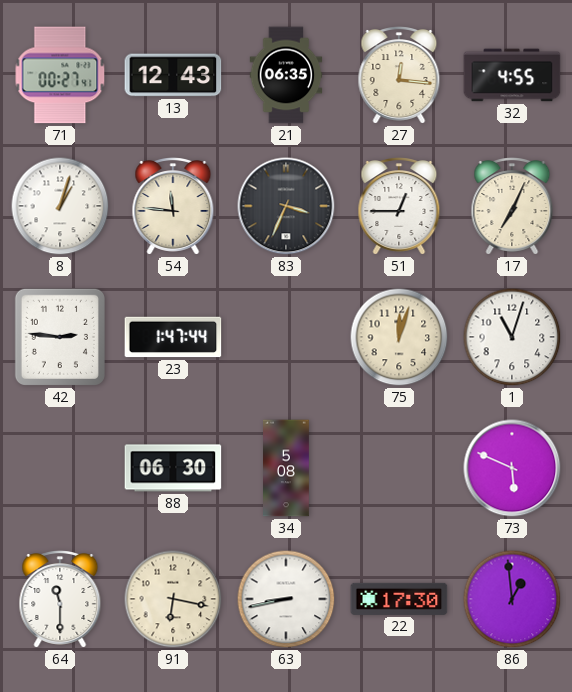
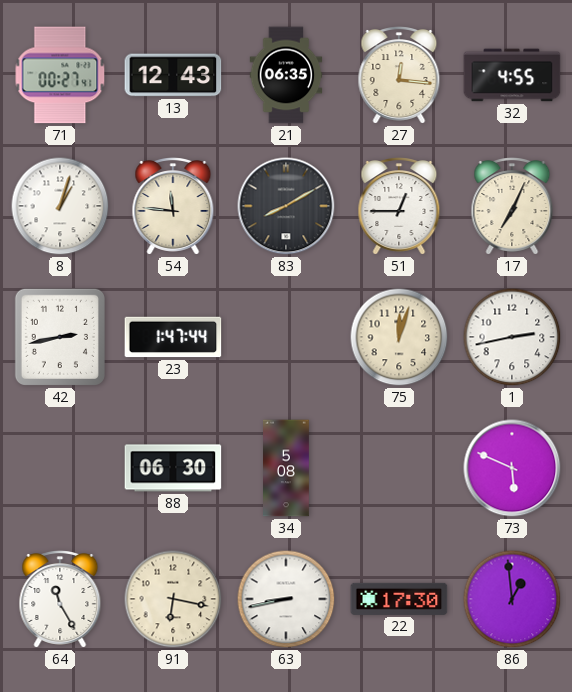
83: 3:34 -> 8:10
42: 2:46 -> 2:43
1: 11:03 -> 2:43
64: 11:30 -> 11:25
